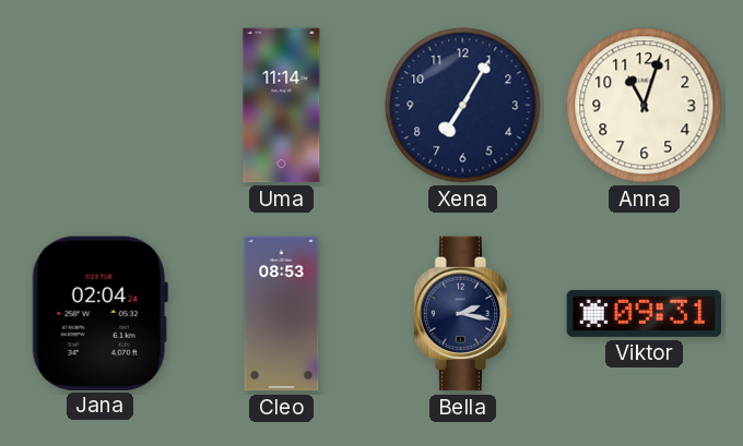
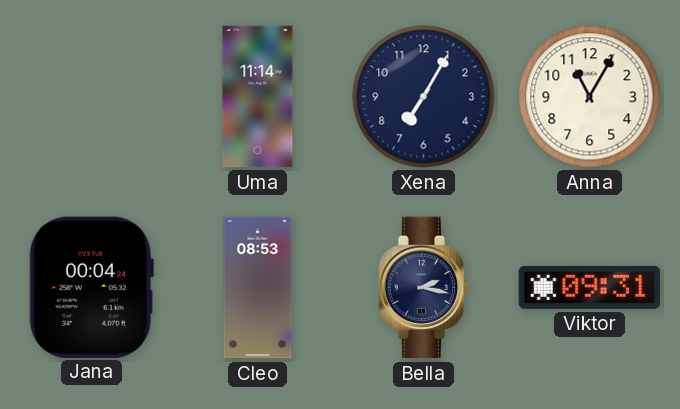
Anna: 11:03 -> 11:05
Jana: 02:04 -> 00:04
